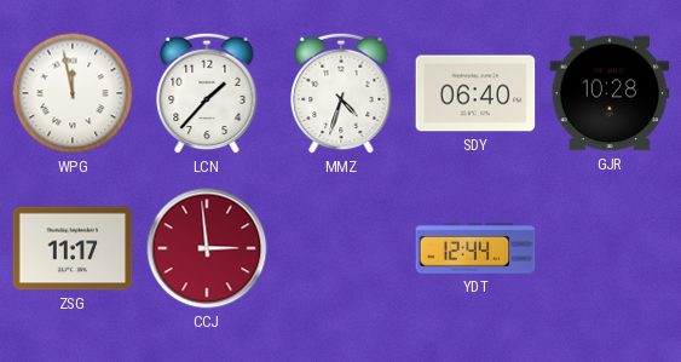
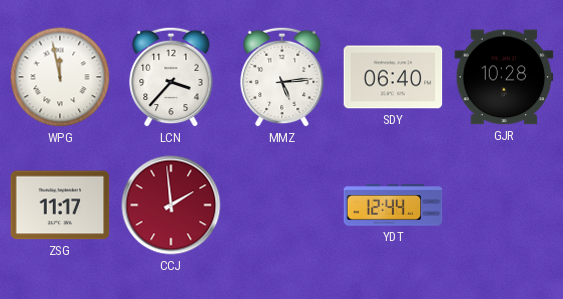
LCN: 1:37 -> 3:37
MMZ: 4:33 -> 5:14
CCJ: 2:59 -> 1:59
